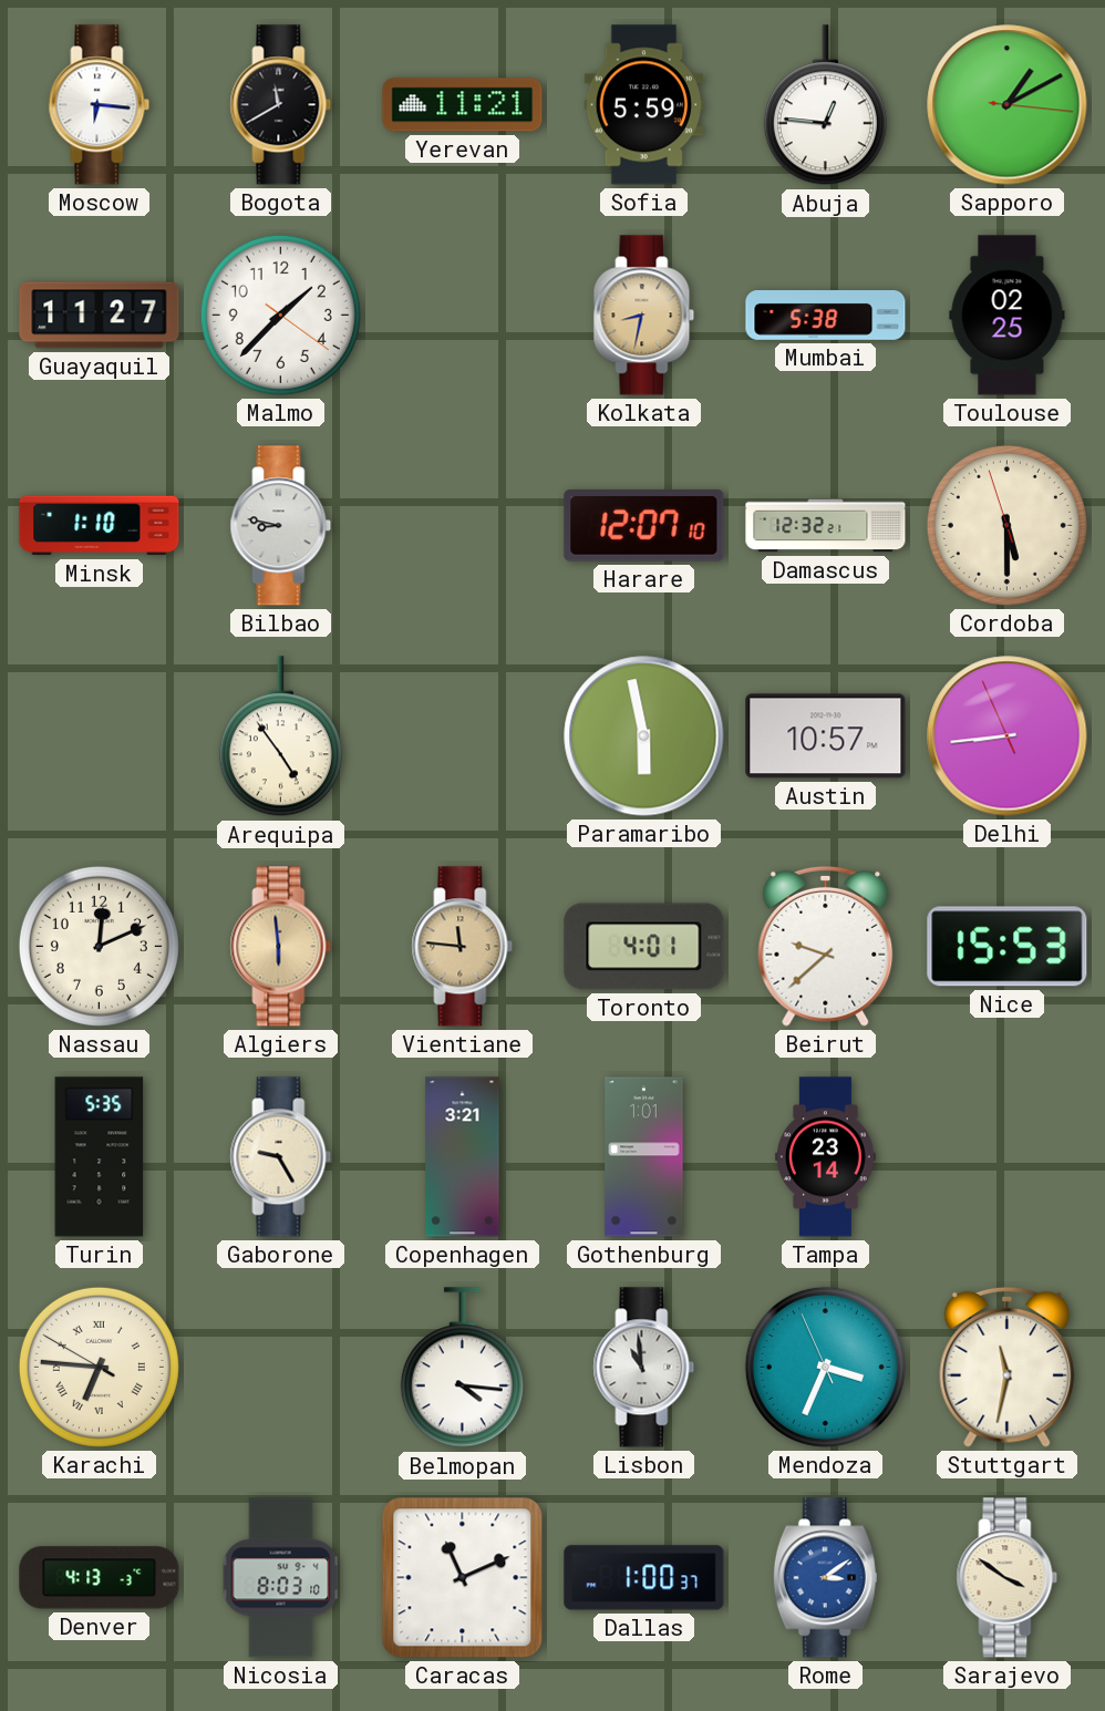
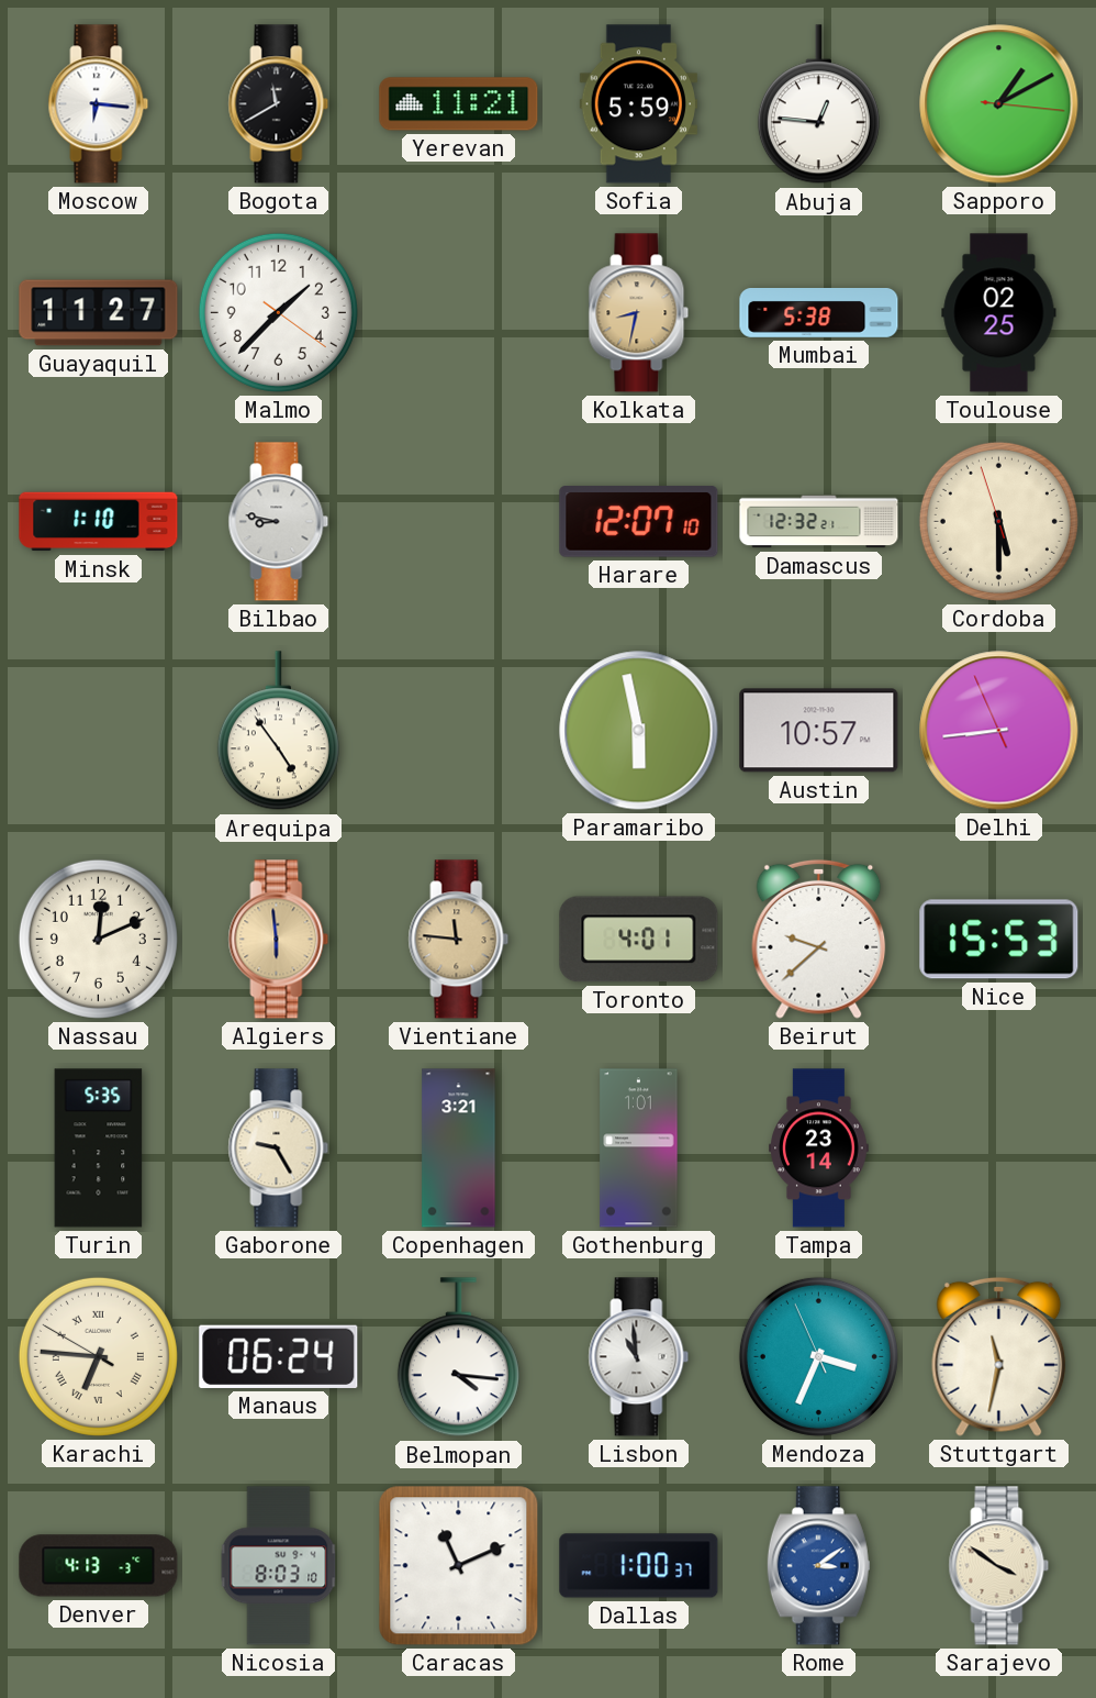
Manaus: none -> 06:24
